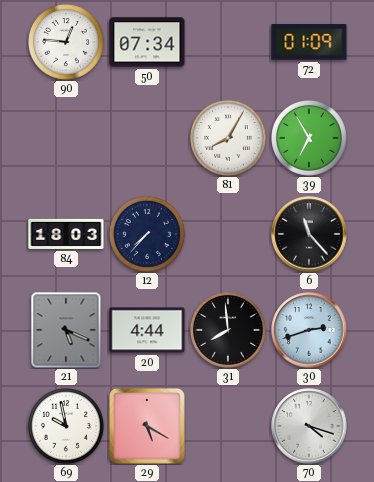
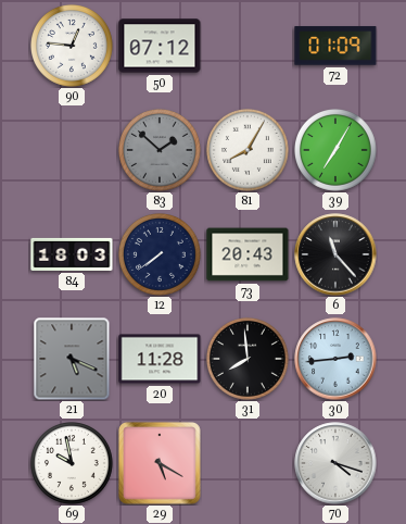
50: 07:34 -> 07:12
83: none -> 1:52
39: 6:55 -> 7:05
12: 7:37 -> 7:39
73: none -> 20:43
20: 4:44 -> 11:28
30: 2:42 -> 2:44
